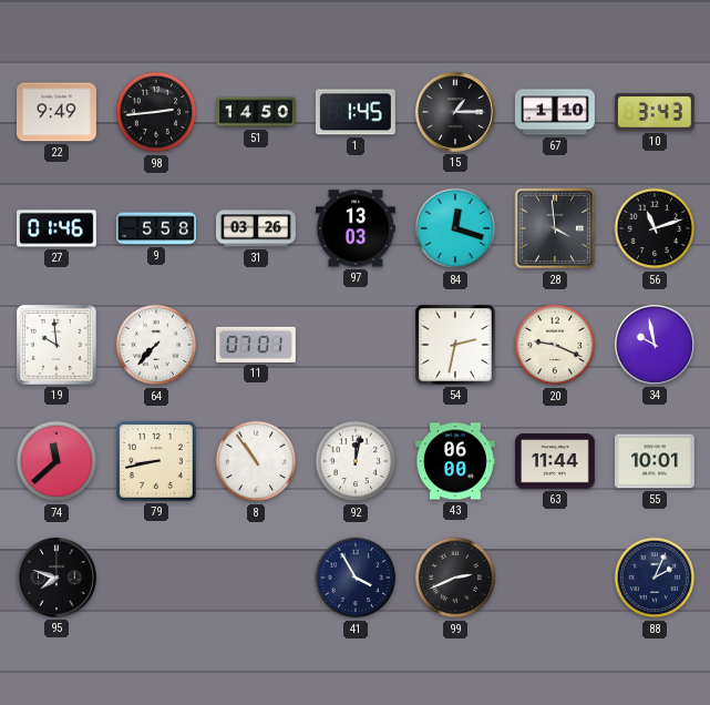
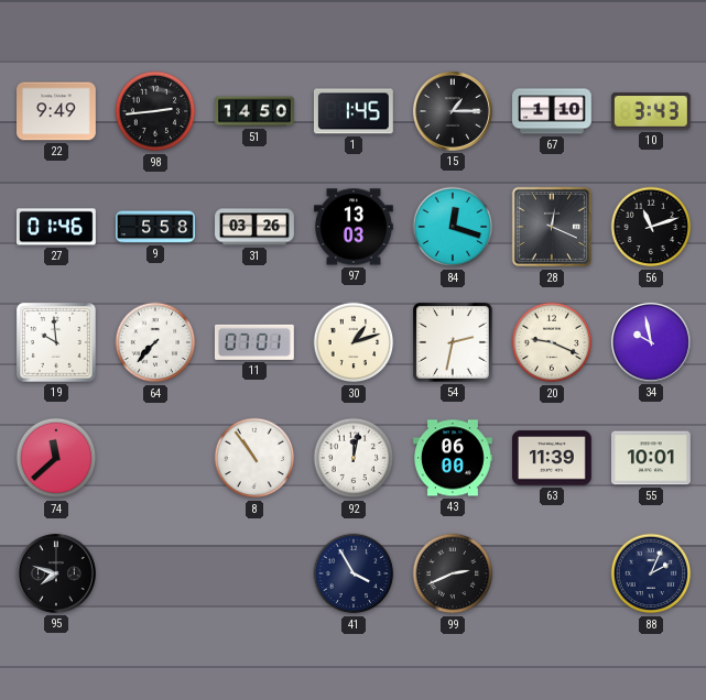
28: 3:59 -> 12:19
30: none -> 1:12
79: 8:43 -> none
63: 11:44 -> 11:39
